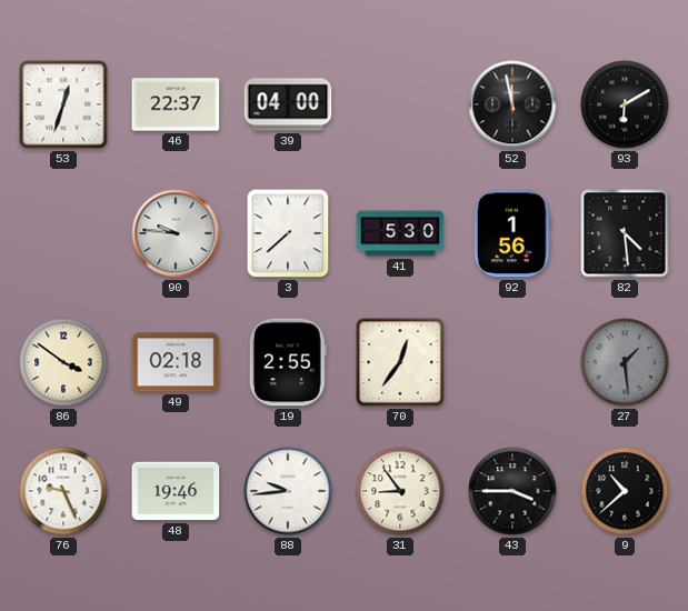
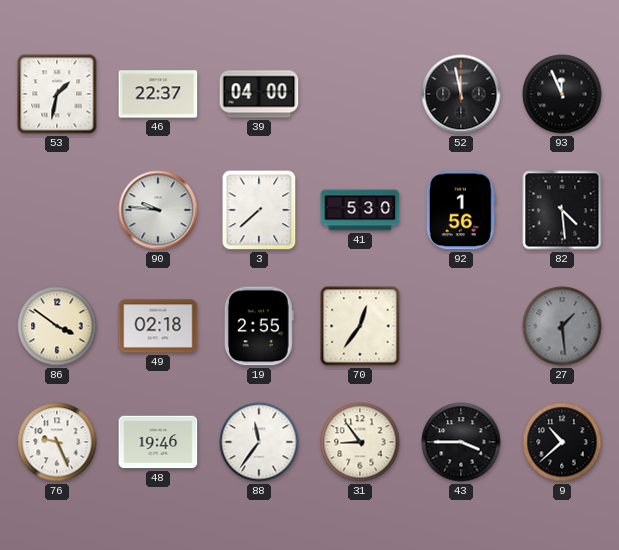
53: 12:33 -> 1:32
93: 6:10 -> 11:56
88: 9:44 -> 11:36
